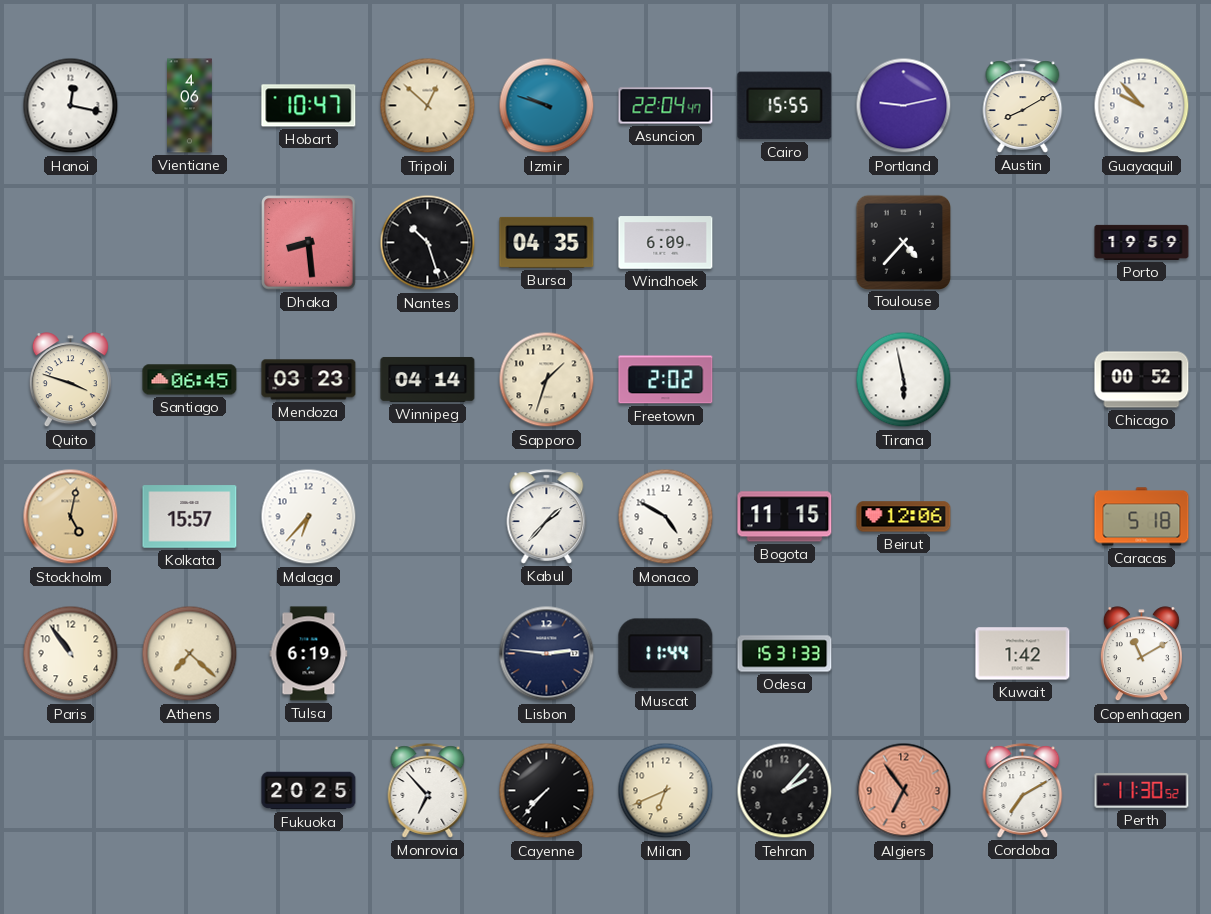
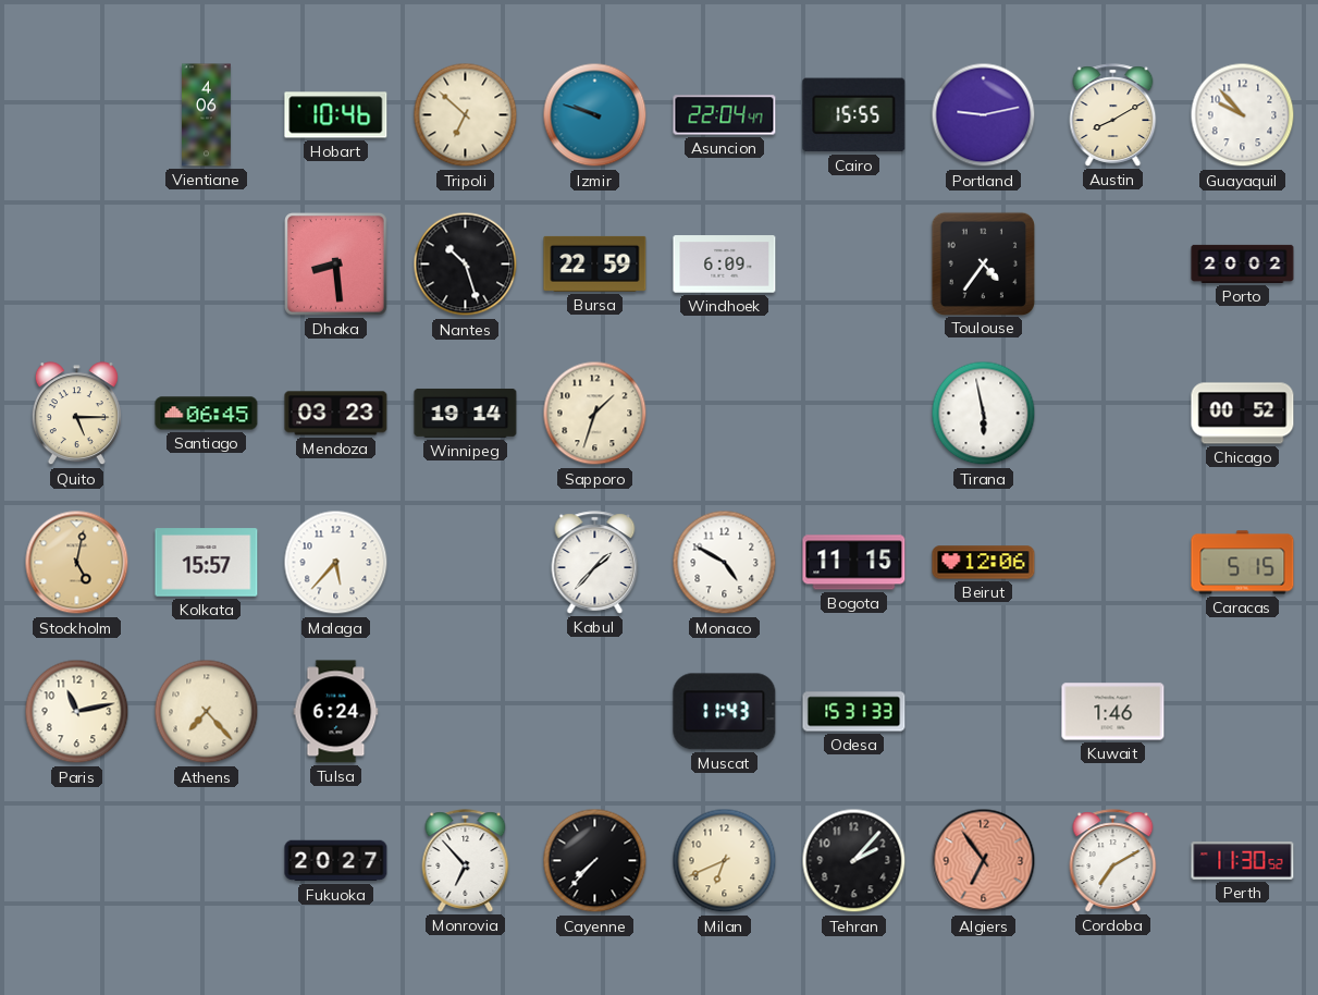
Hanoi: 12:17 -> none
Hobart: 10:47 -> 10:46
Tripoli: 12:52 -> 6:52
Bursa: 04:35 -> 22:59
Toulouse: 4:37 -> 4:36
Porto: 19:59 -> 20:02
Quito: 3:48 -> 5:15
Winnipeg: 04:14 -> 19:14
Freetown: 2:02 -> none
Malaga: 6:37 -> 5:37
Caracas: 5:18 -> 5:15
Paris: 10:54 -> 11:13
Athens: 7:22 -> 7:23
Tulsa: 6:19 -> 6:24
Lisbon: 2:46 -> none
Muscat: 11:44 -> 11:43
Kuwait: 1:42 -> 1:46
Copenhagen: 11:10 -> none
Fukuoka: 20:25 -> 20:27
